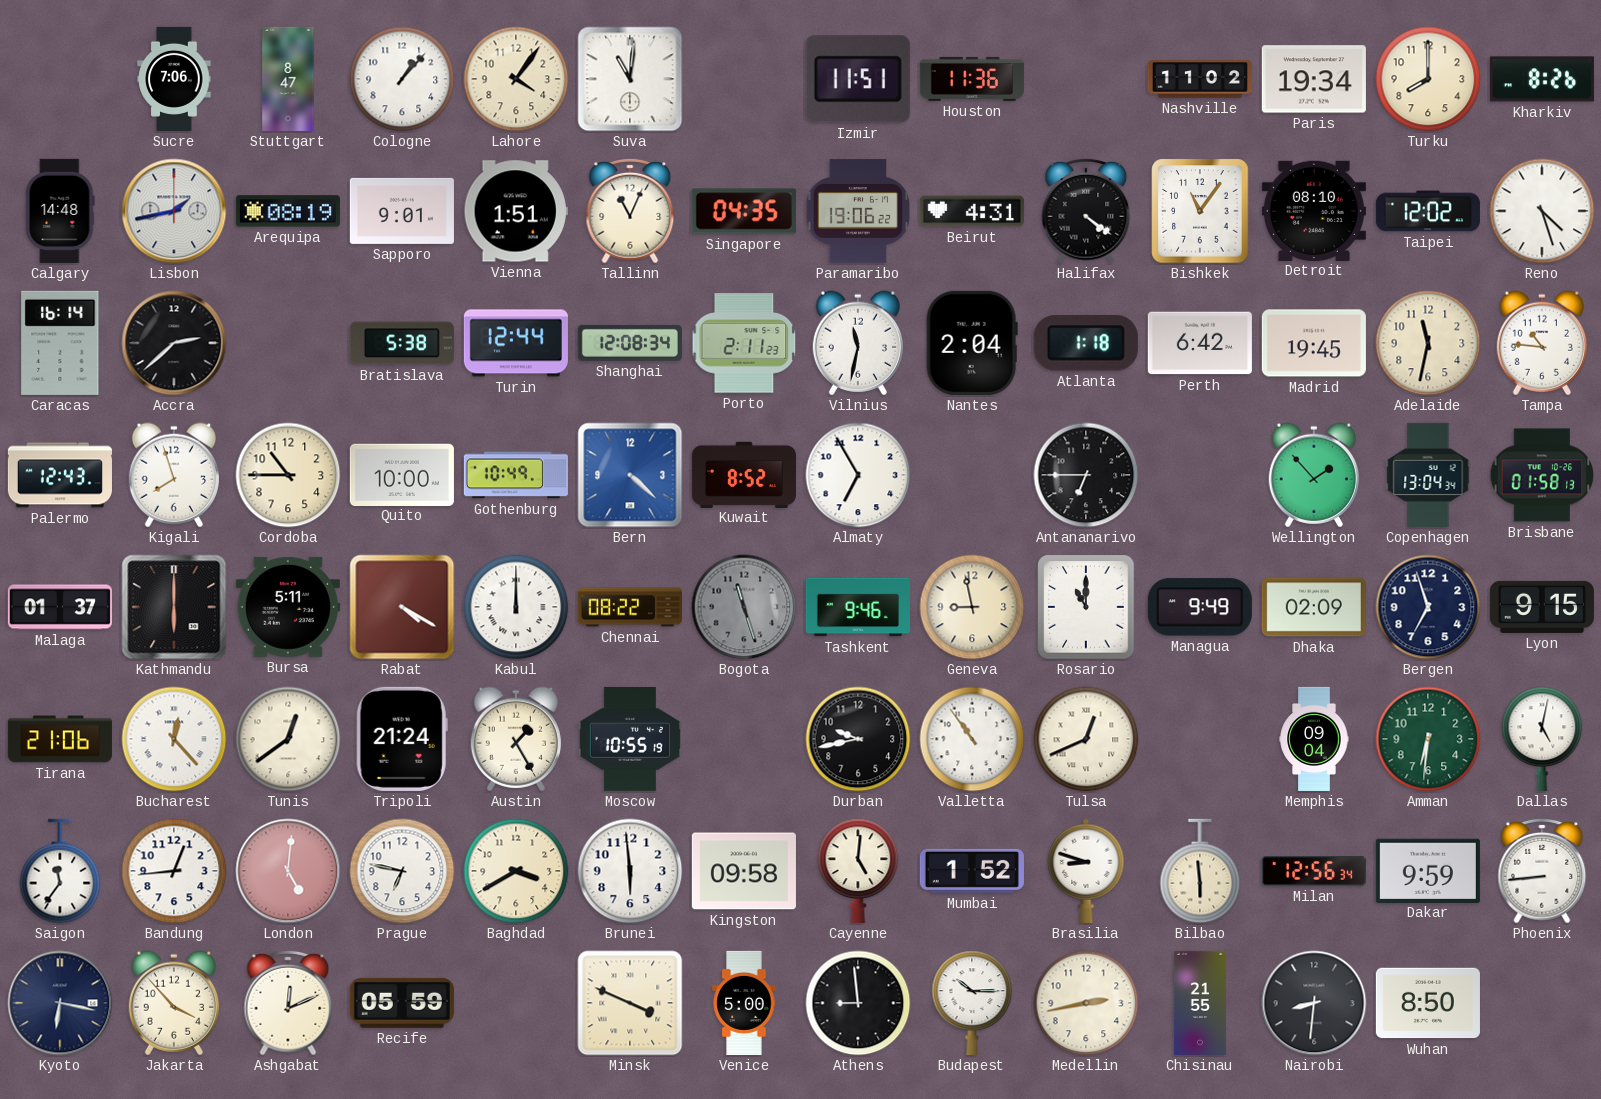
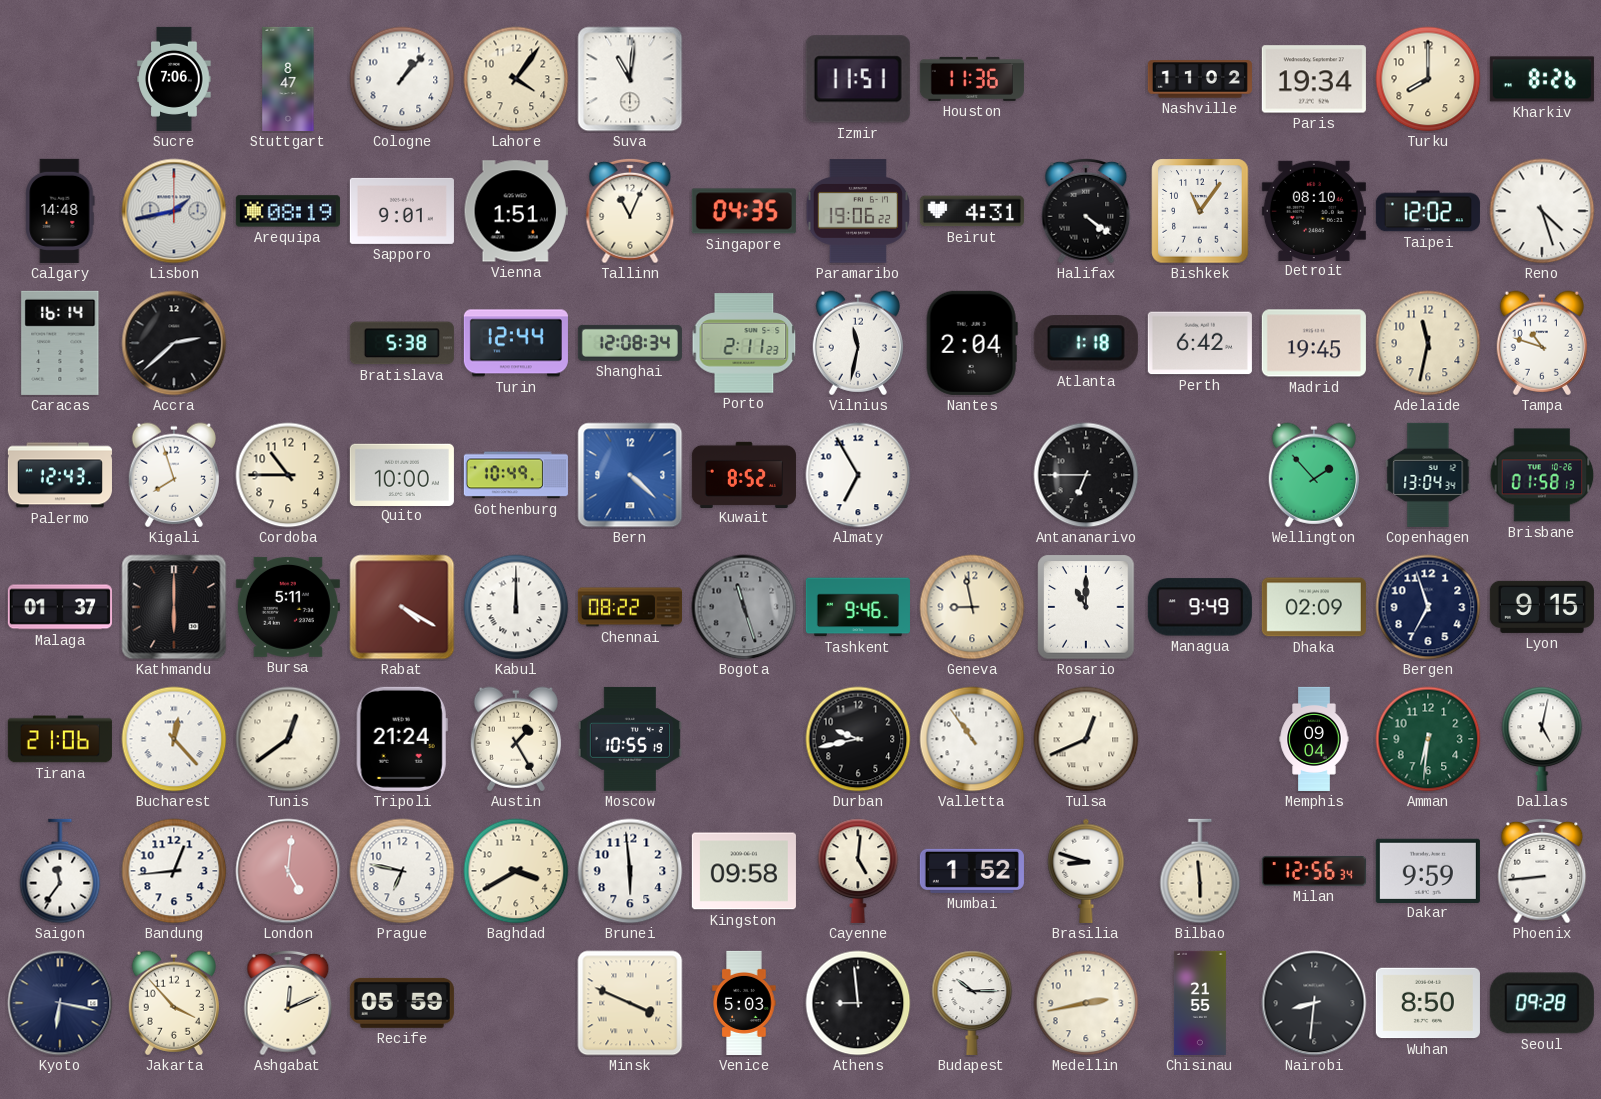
Tampa: 10:46 -> 10:48
Venice: 5:00 -> 5:03
Seoul: none -> 09:28
